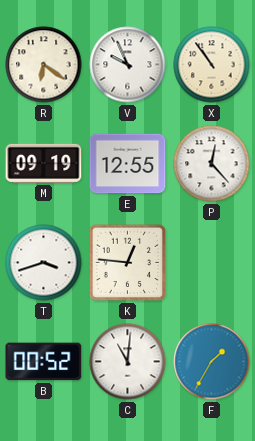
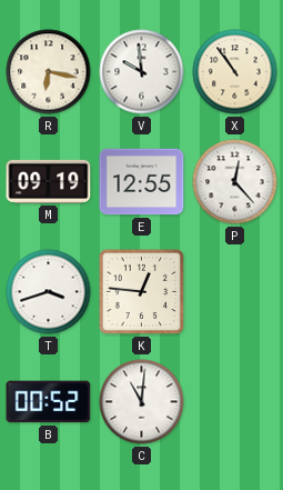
R: 6:21 -> 6:17
V: 9:56 -> 9:59
F: 1:35 -> none
